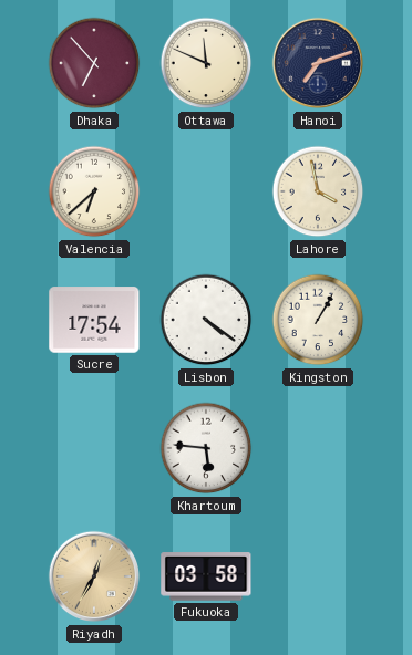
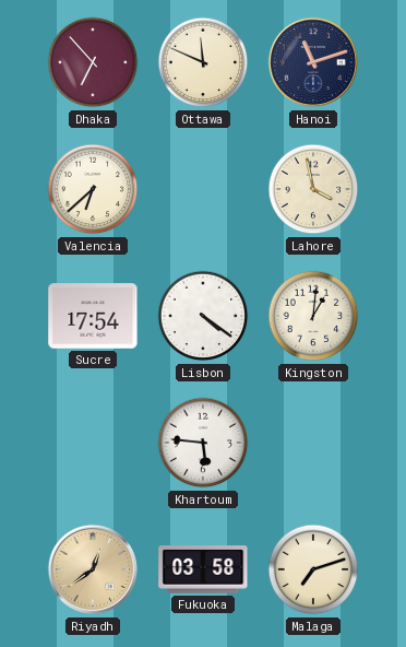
Hanoi: 7:12 -> 11:12
Kingston: 1:05 -> 1:01
Riyadh: 12:35 -> 12:39
Malaga: none -> 7:12
